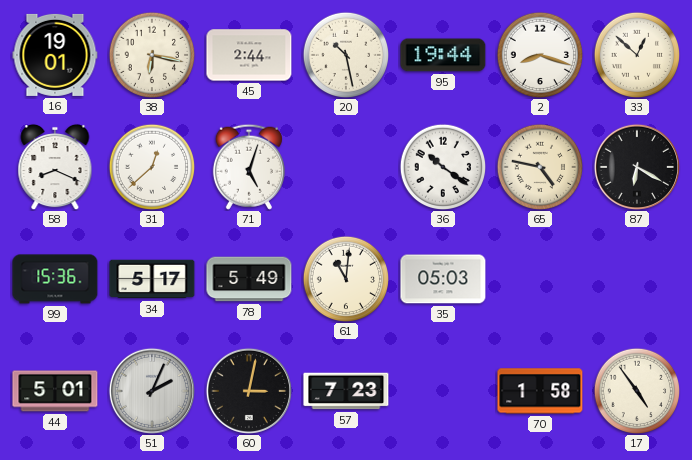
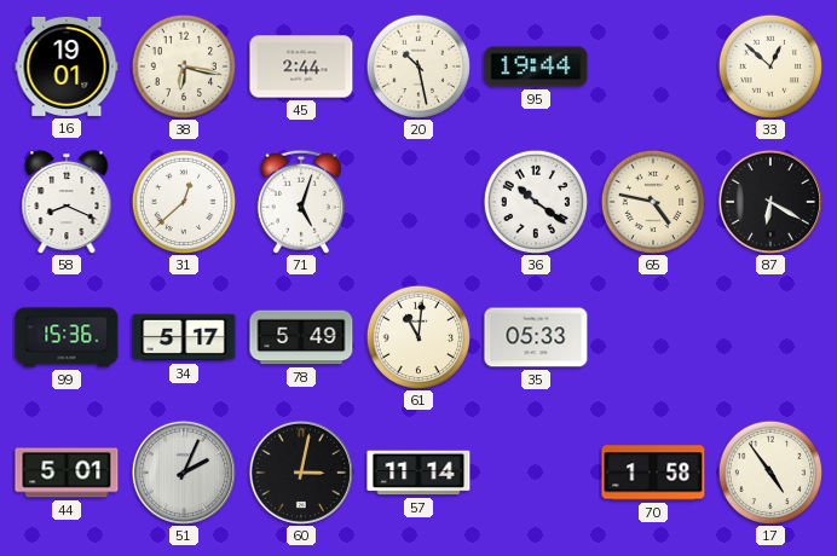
2: 8:18 -> none
35: 05:03 -> 05:33
57: 7:23 -> 11:14
